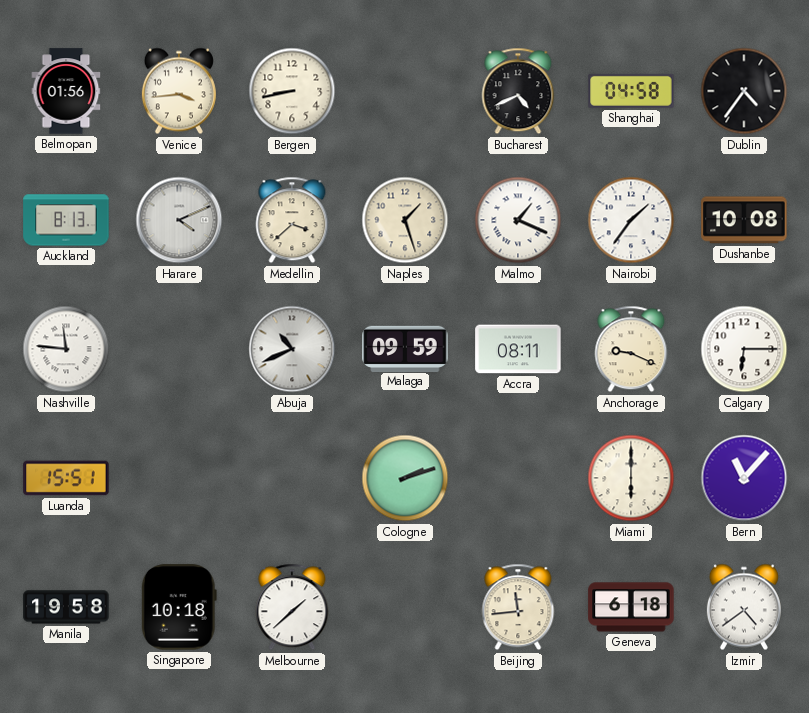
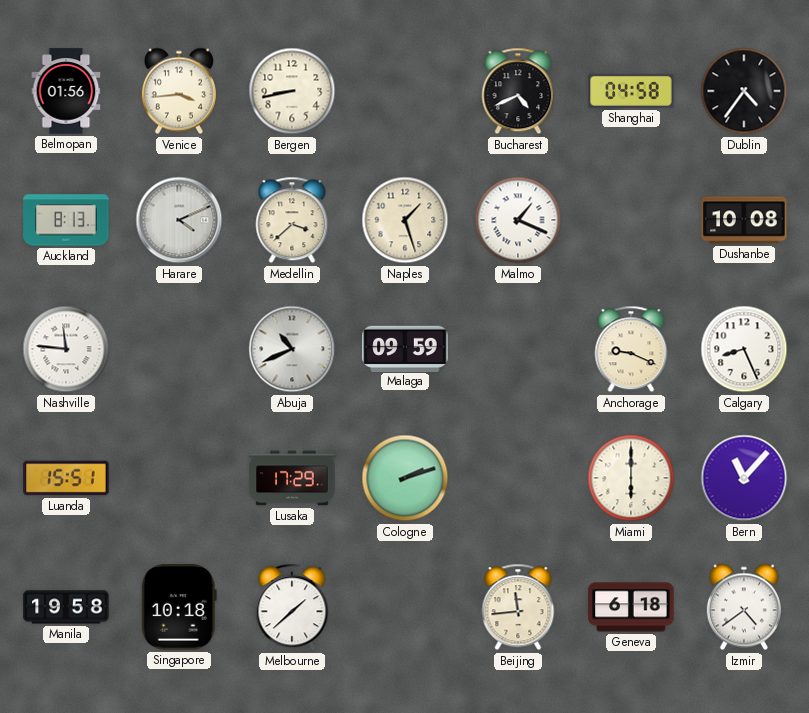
Nairobi: 1:36 -> none
Accra: 08:11 -> none
Calgary: 6:15 -> 8:26
Lusaka: none -> 17:29
